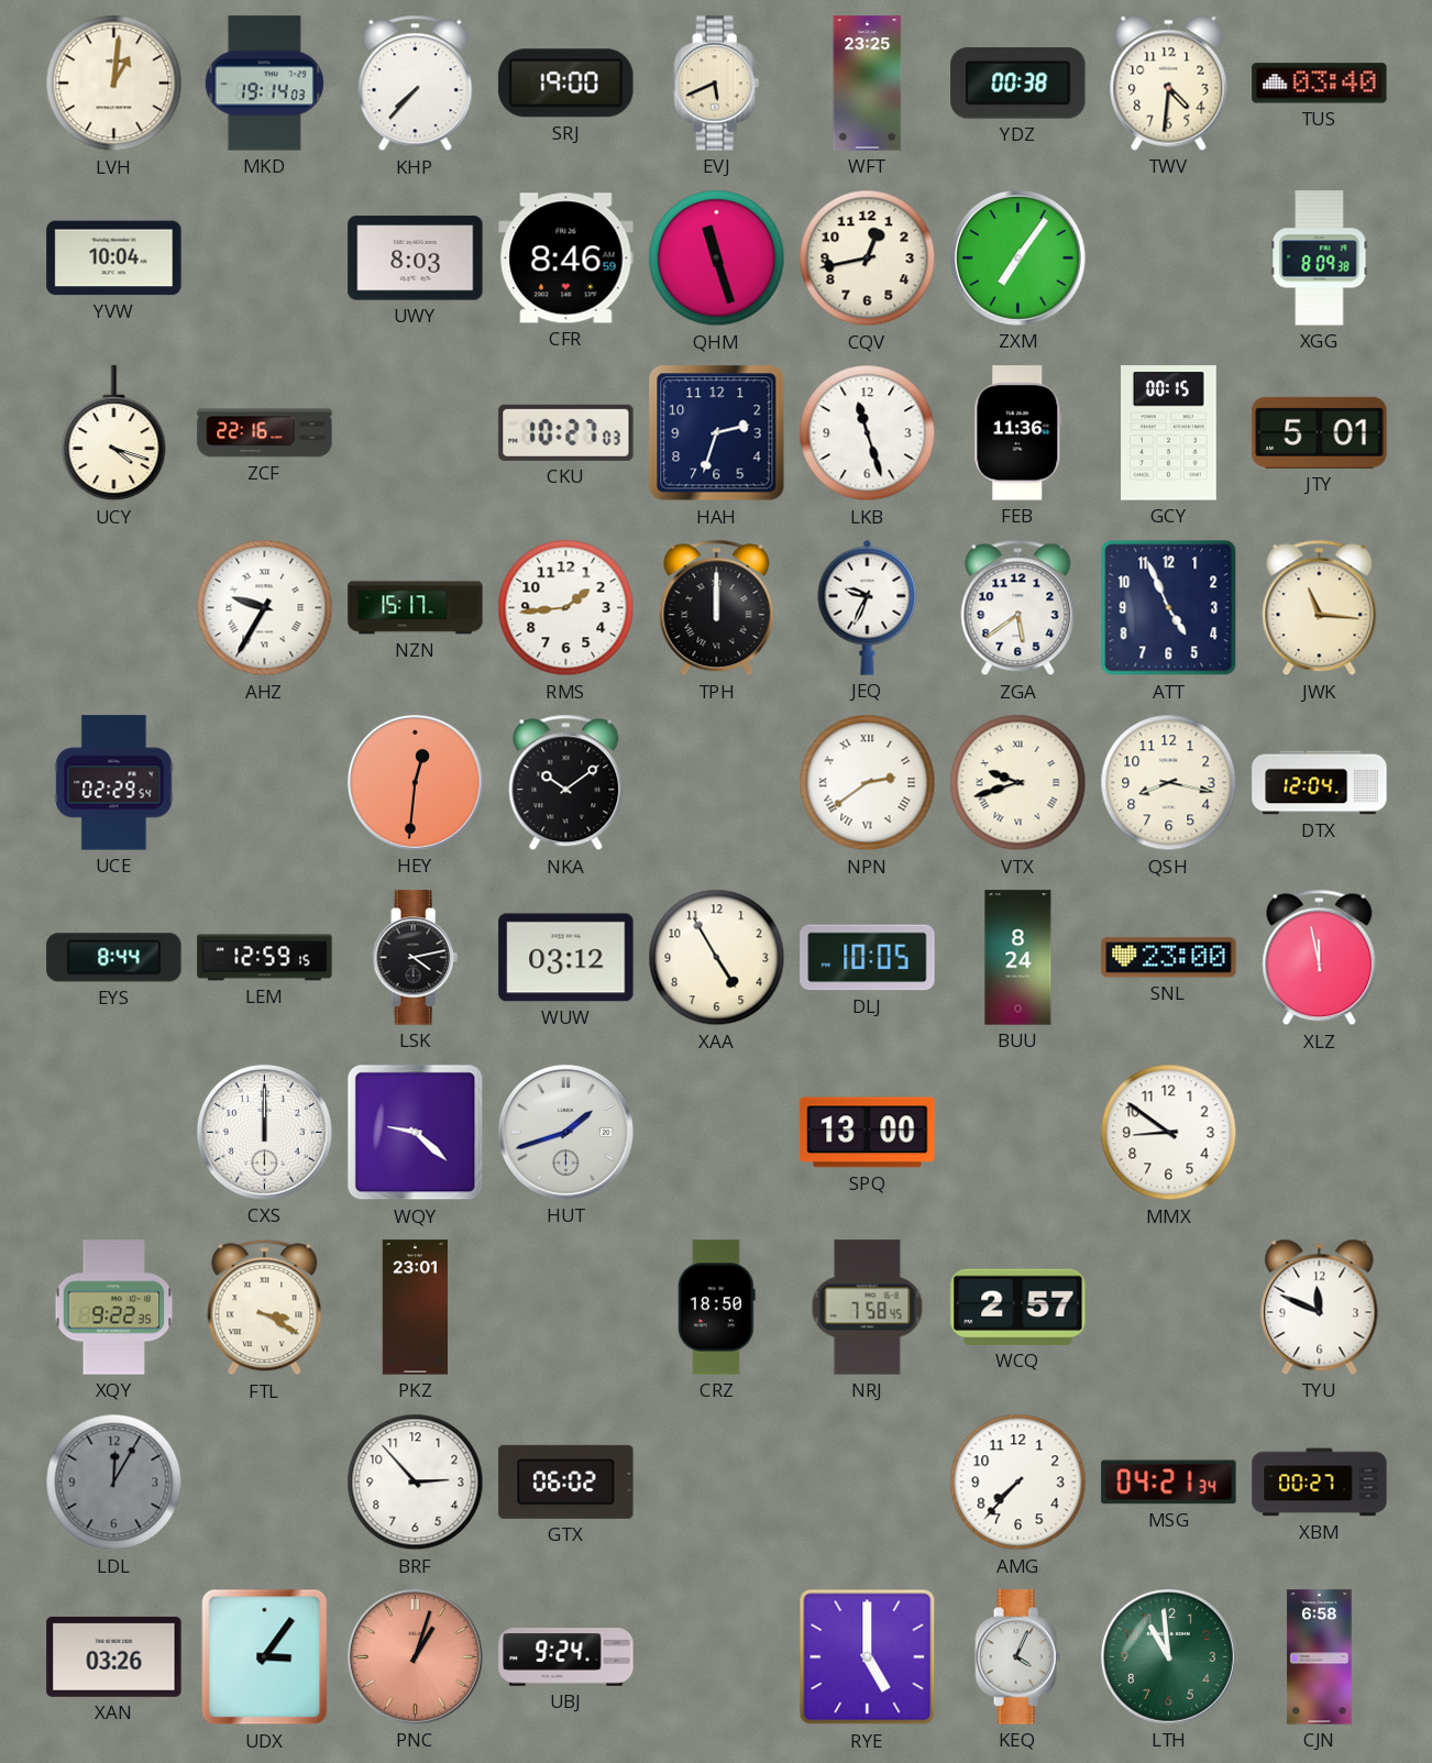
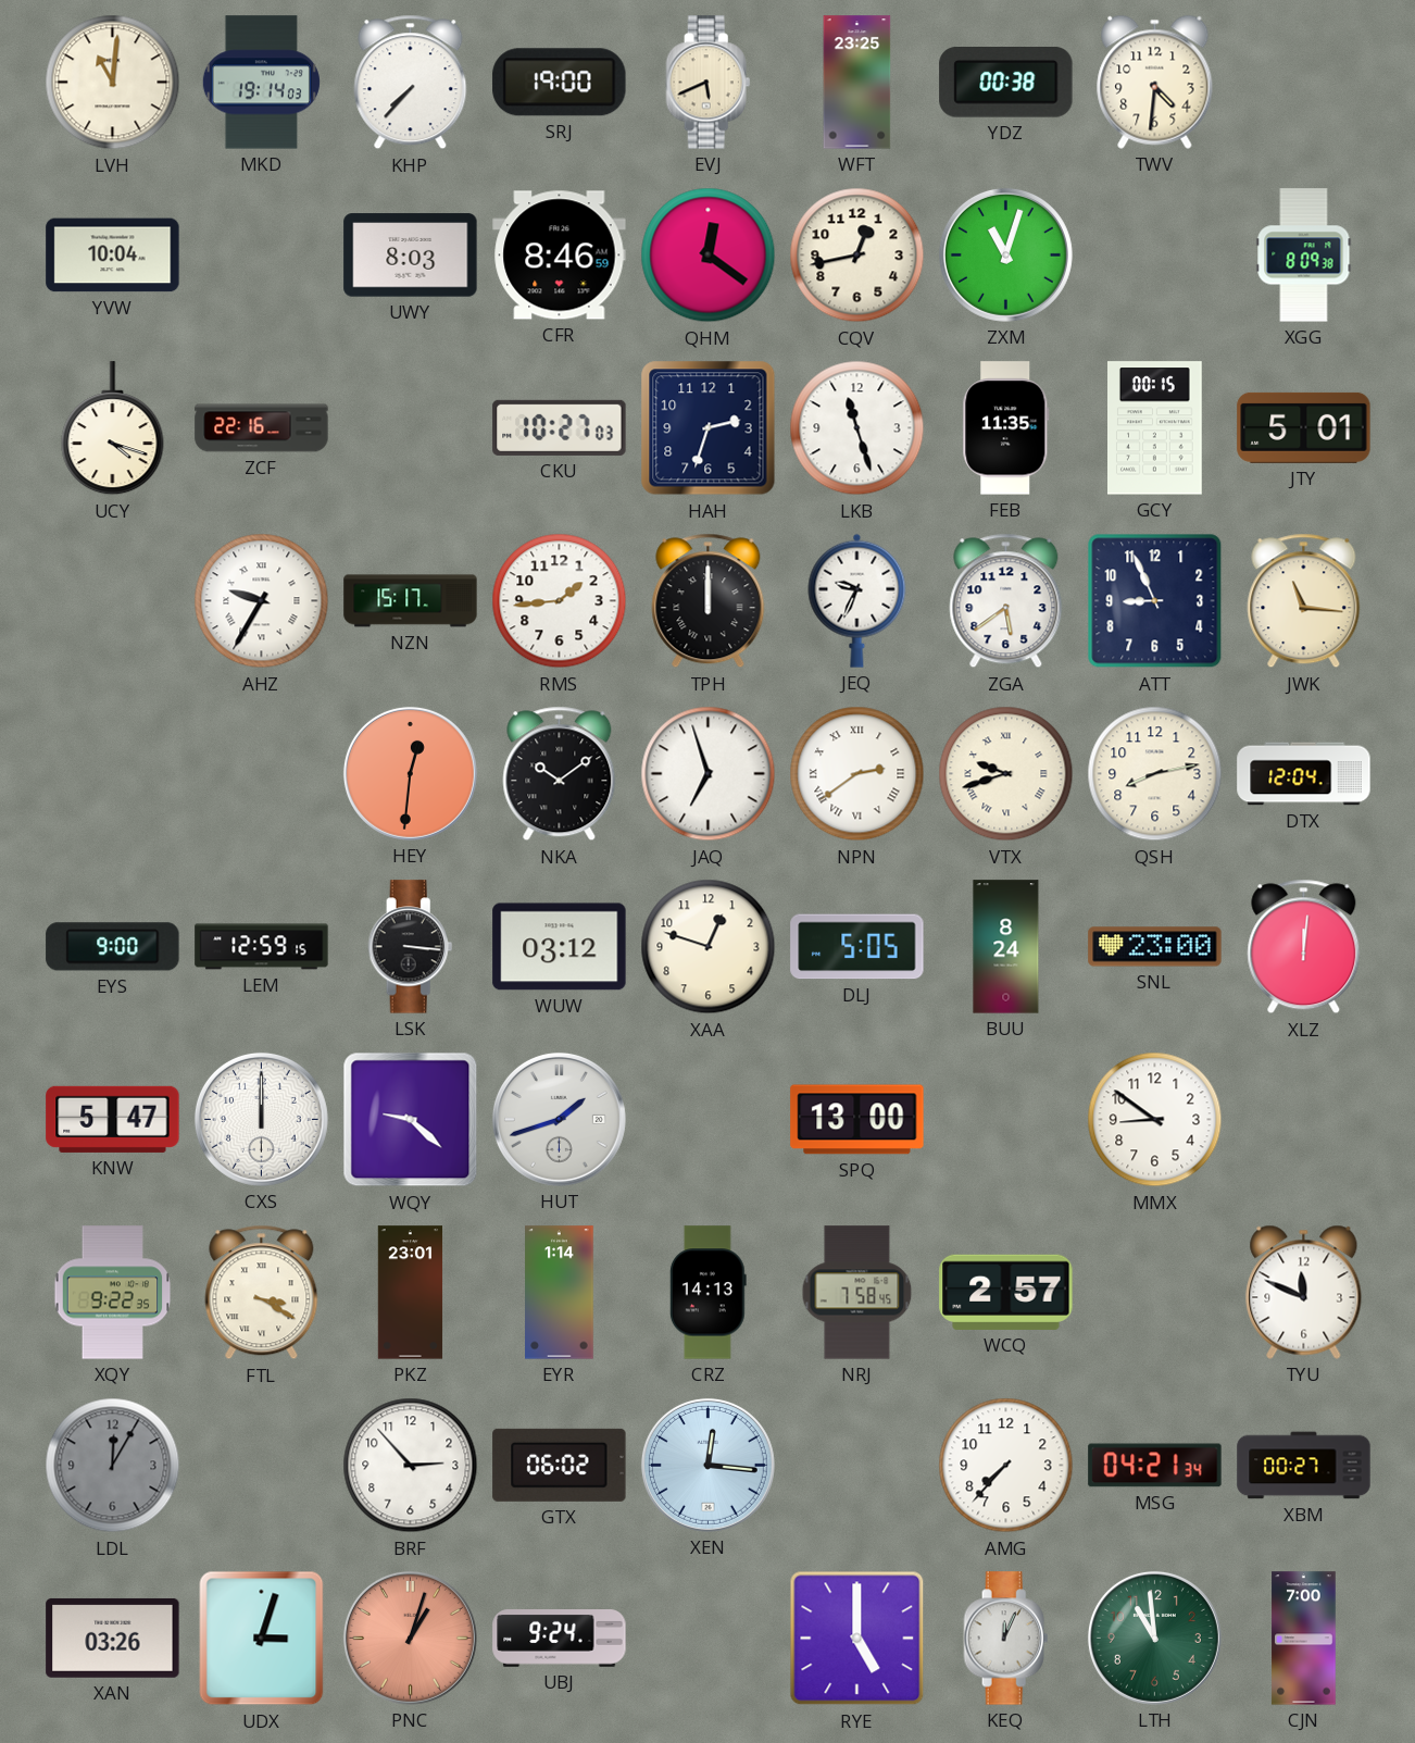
LVH: 1:01 -> 11:01
TUS: 03:40 -> none
QHM: 11:27 -> 12:21
ZXM: 7:06 -> 11:03
FEB: 11:36 -> 11:35
ATT: 4:56 -> 8:56
UCE: 02:29 -> none
JAQ: none -> 6:57
QSH: 8:17 -> 8:13
EYS: 8:44 -> 9:00
LSK: 4:13 -> 3:16
XAA: 4:55 -> 12:48
DLJ: 10:05 -> 5:05
XLZ: 11:58 -> 12:01
KNW: none -> 5:47
EYR: none -> 1:14
CRZ: 18:50 -> 14:13
XEN: none -> 12:16
UDX: 3:06 -> 3:03
KEQ: 4:04 -> 12:04
CJN: 6:58 -> 7:00
